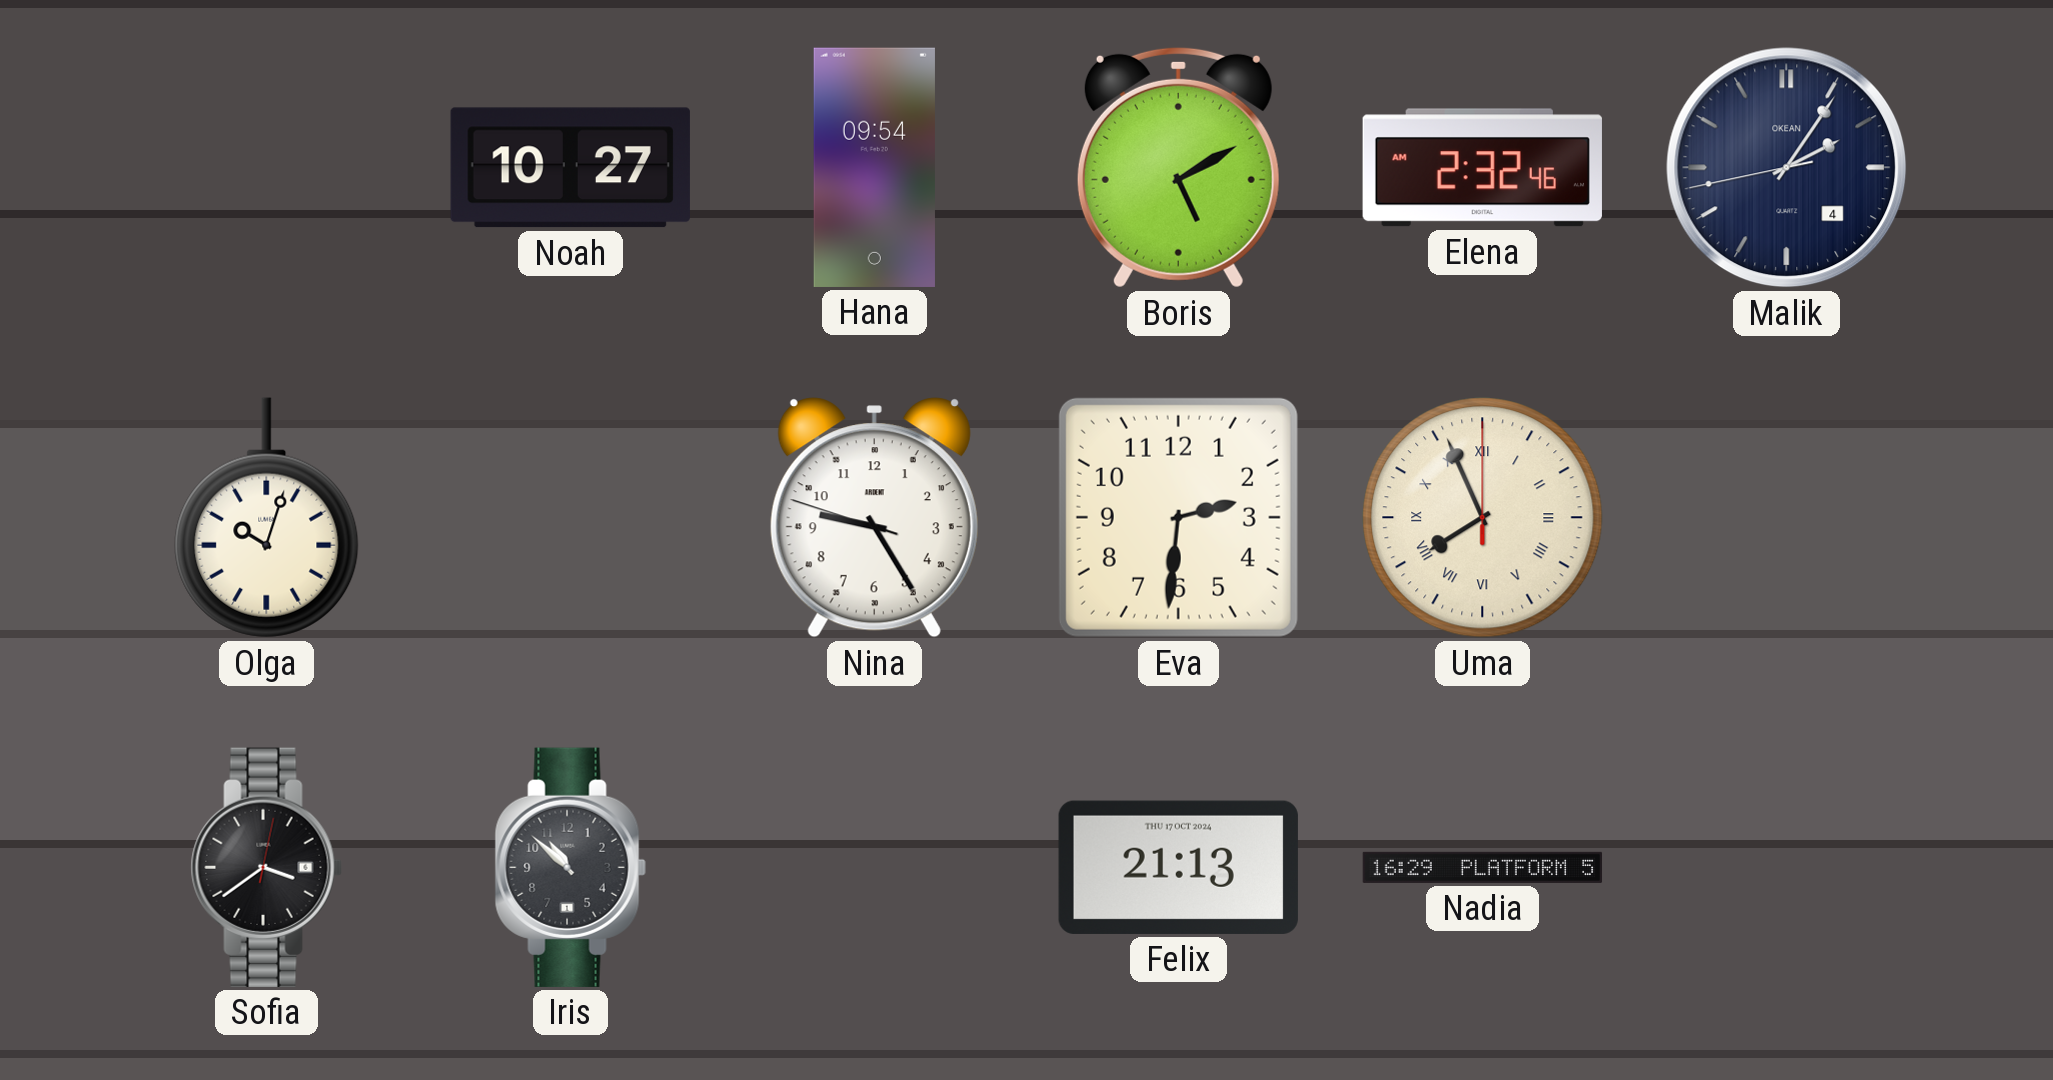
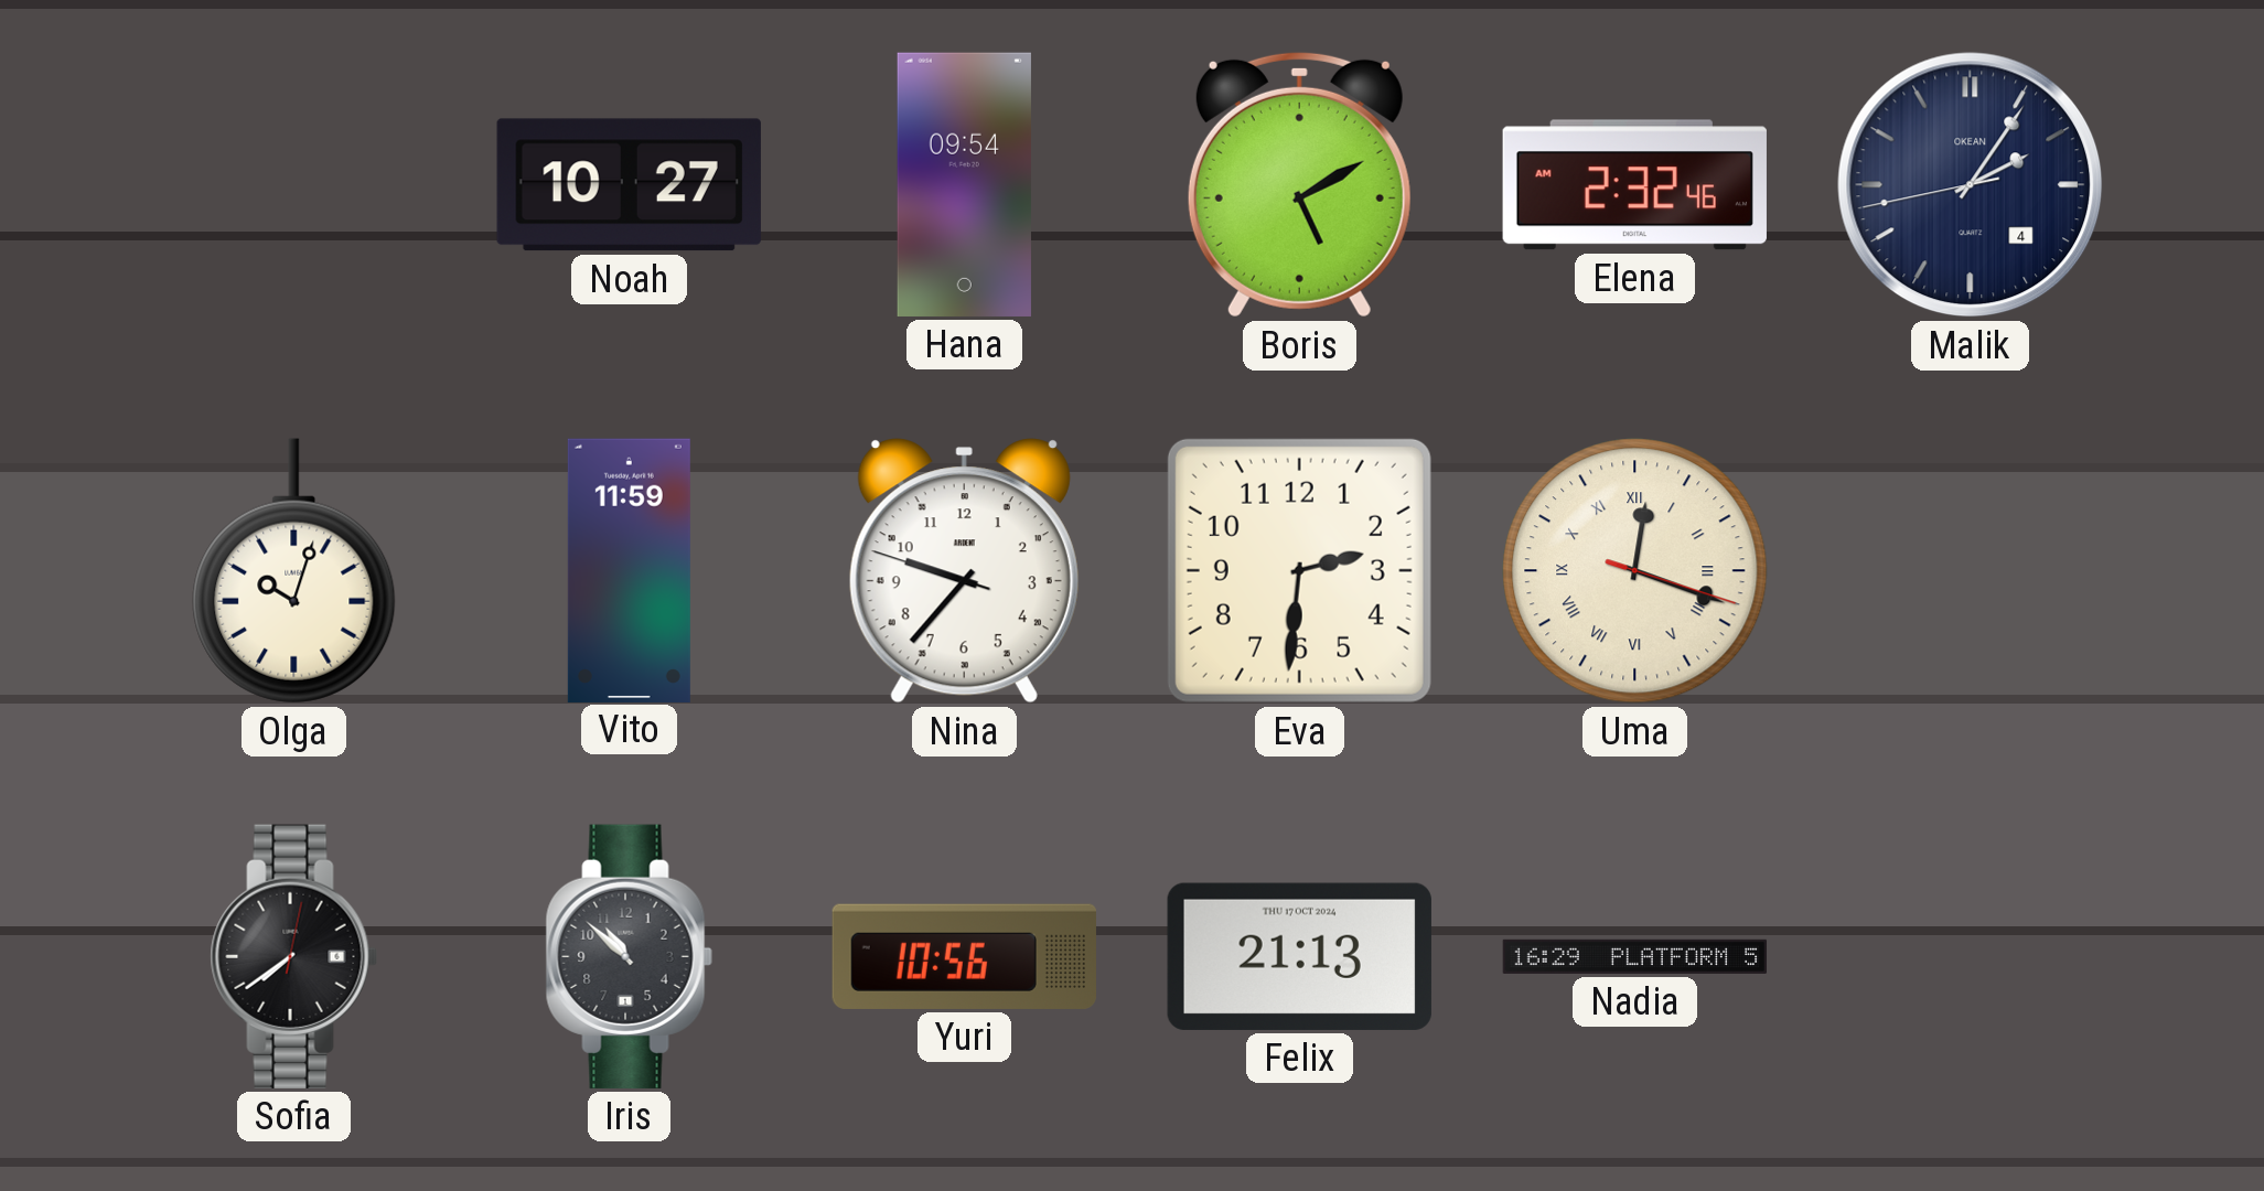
Vito: none -> 11:59
Nina: 9:24 -> 9:36
Uma: 7:56 -> 12:18
Sofia: 3:39 -> 7:39
Yuri: none -> 10:56
